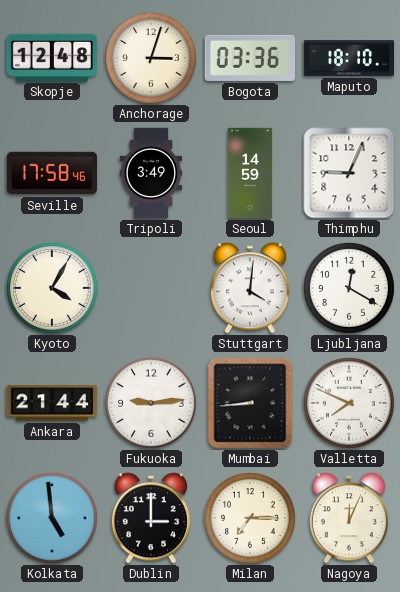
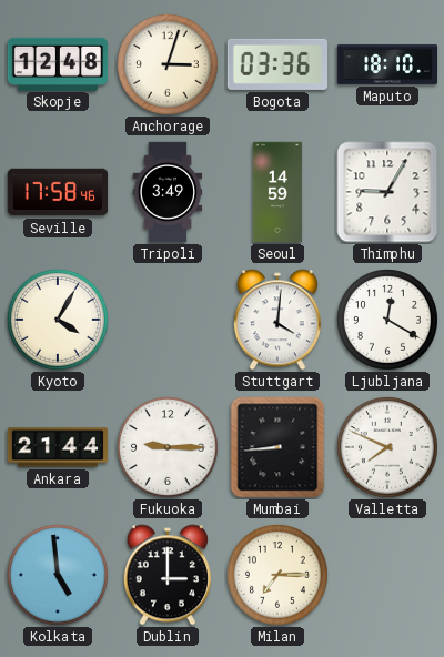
Thimphu: 9:04 -> 9:05
Fukuoka: 9:14 -> 9:15
Nagoya: 12:04 -> none
